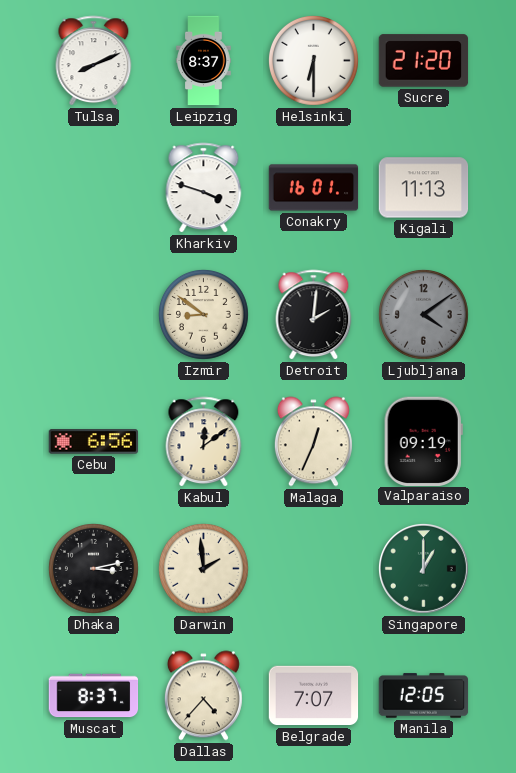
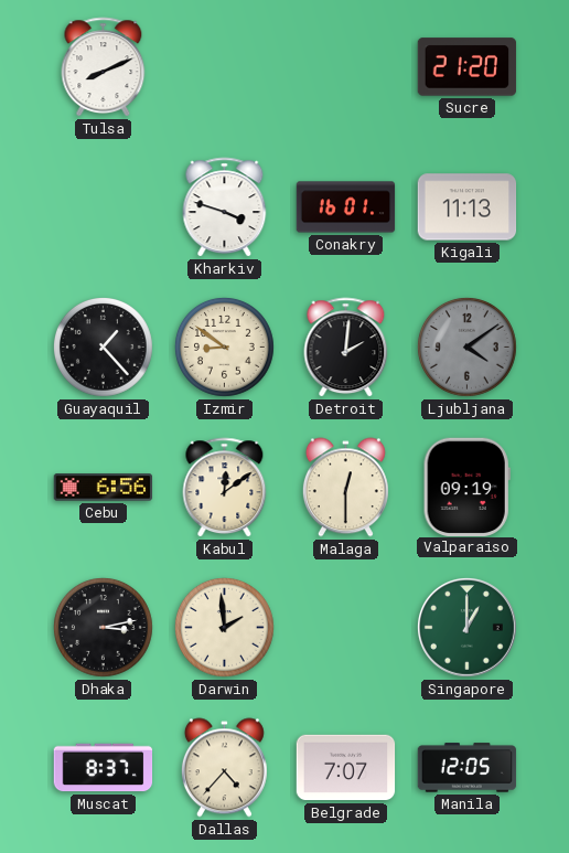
Leipzig: 8:37 -> none
Helsinki: 6:30 -> none
Guayaquil: none -> 1:23
Malaga: 12:34 -> 12:30
